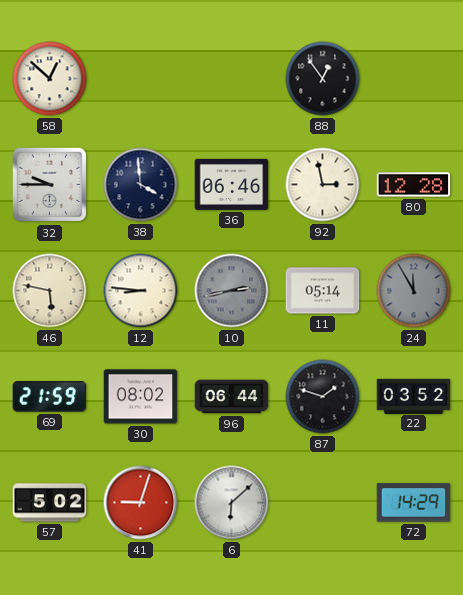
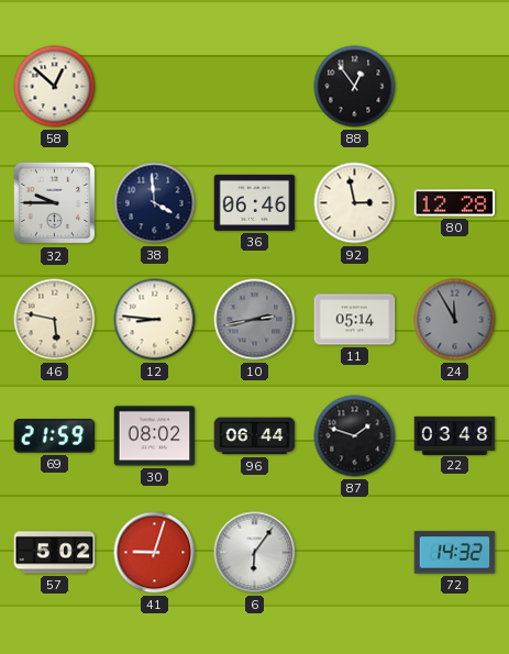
22: 03:52 -> 03:48
6: 6:08 -> 6:06
72: 14:29 -> 14:32
